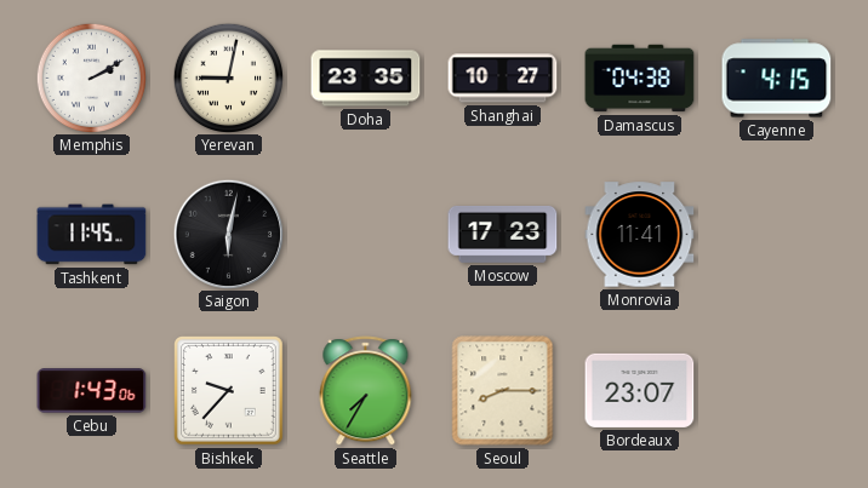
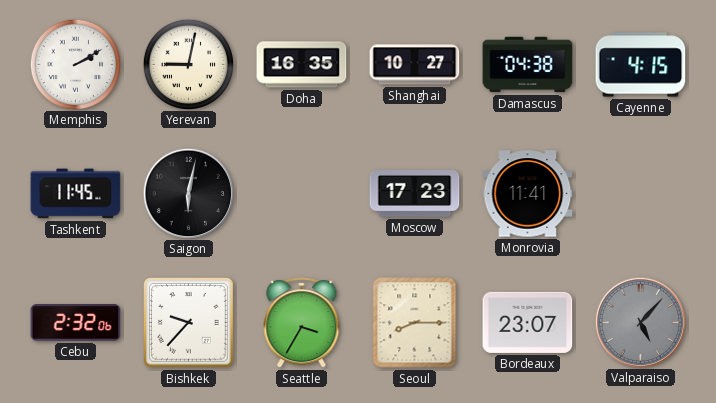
Doha: 23:35 -> 16:35
Cebu: 1:43 -> 2:32
Seattle: 7:35 -> 3:35
Valparaiso: none -> 5:07
